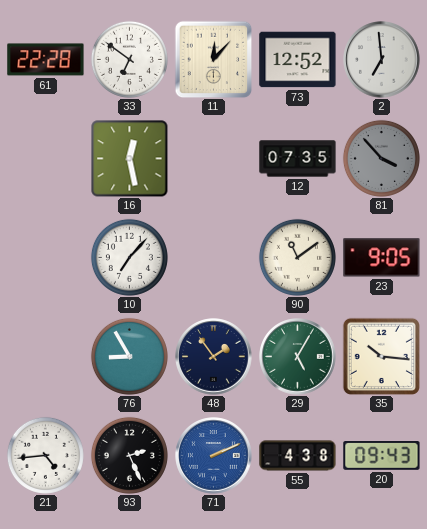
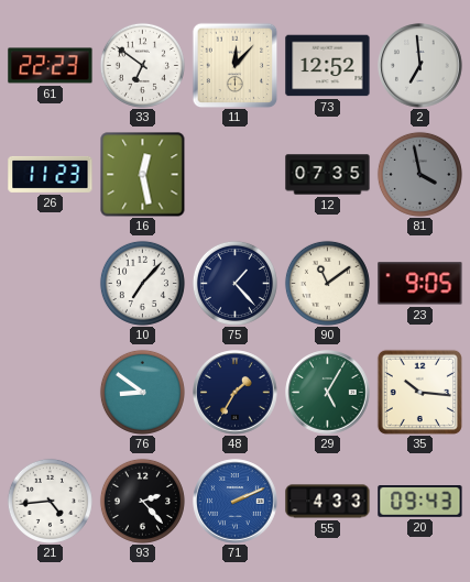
61: 22:28 -> 22:23
26: none -> 11:23
81: 3:53 -> 3:58
75: none -> 1:23
76: 8:55 -> 8:51
48: 1:54 -> 1:35
93: 2:26 -> 2:23
55: 4:38 -> 4:33
